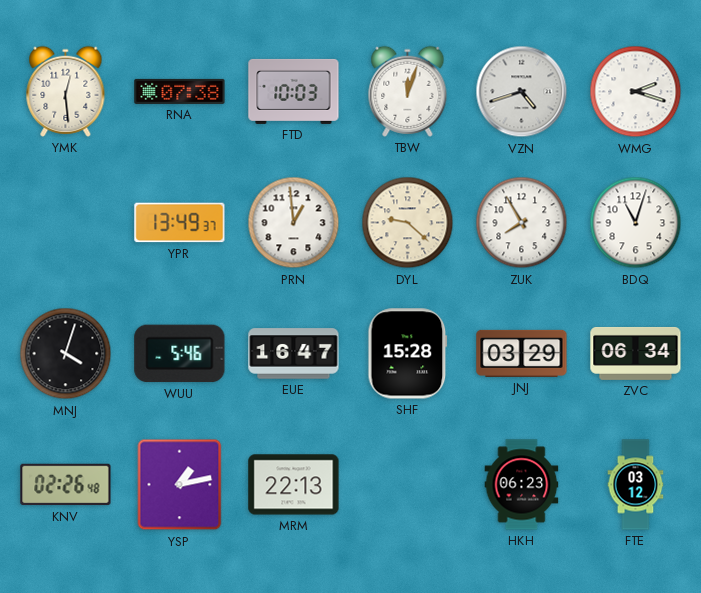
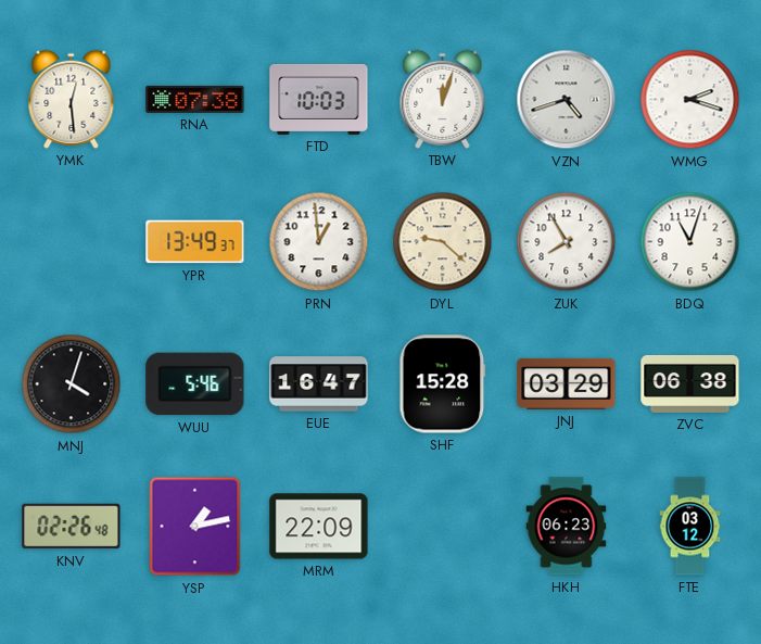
ZVC: 06:34 -> 06:38
MRM: 22:13 -> 22:09
